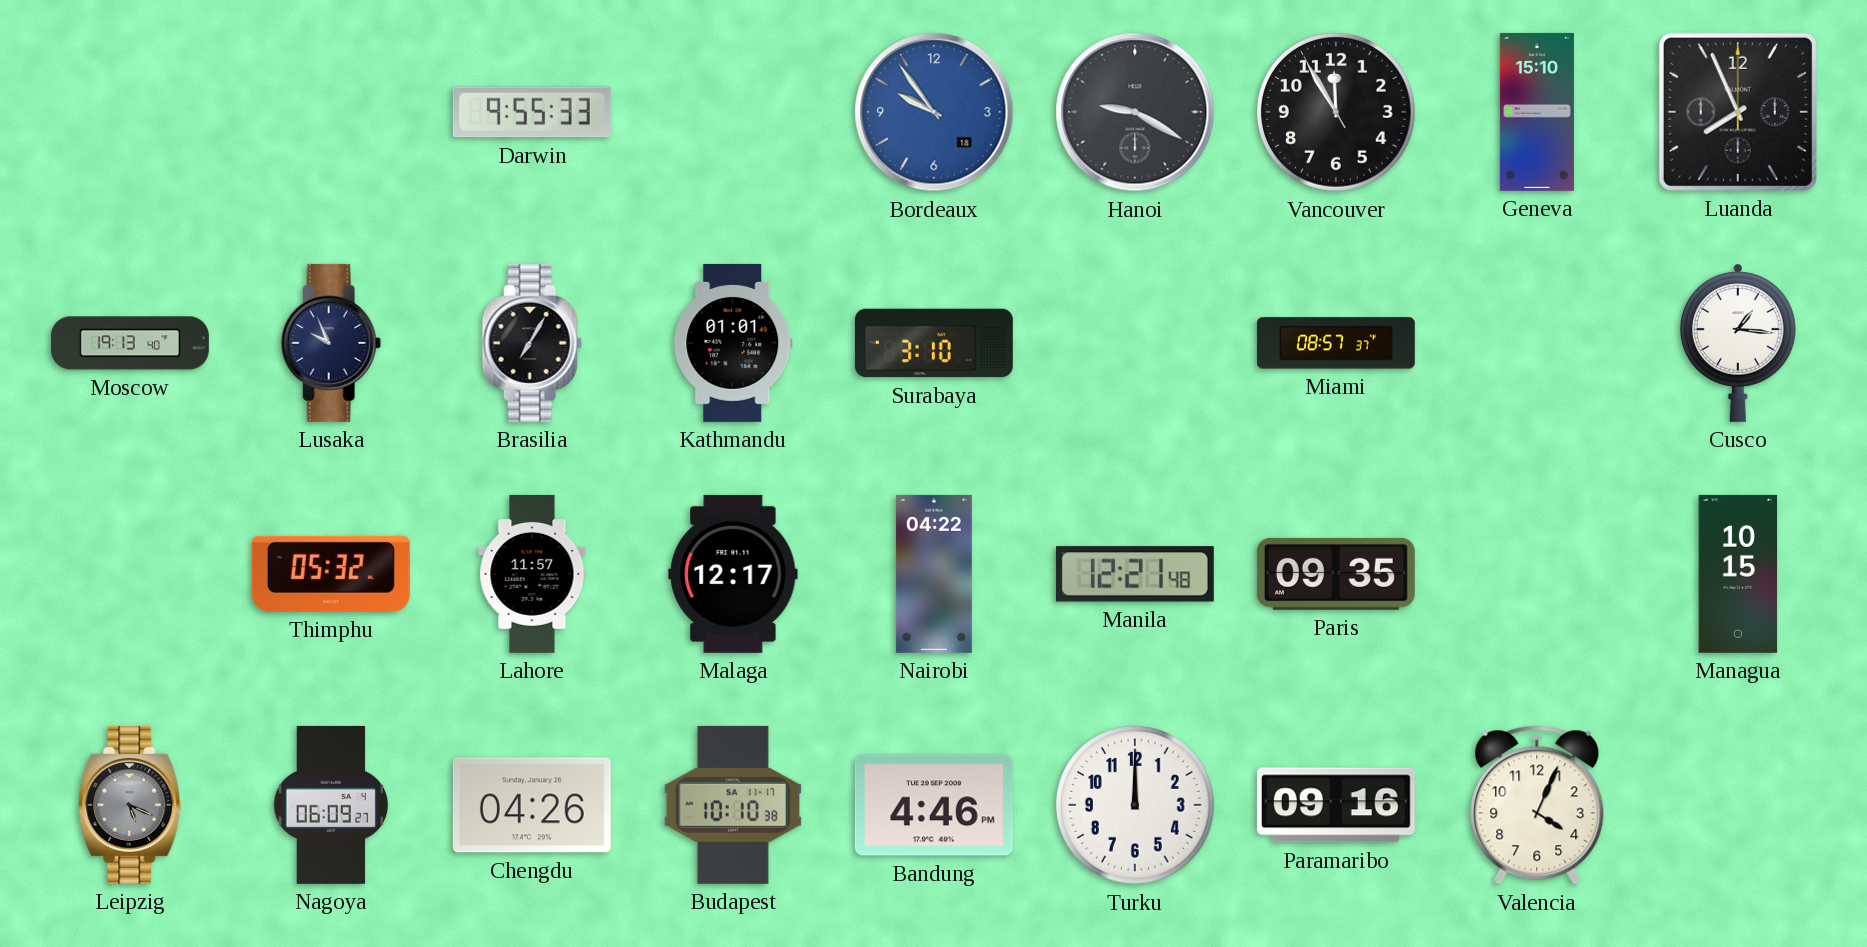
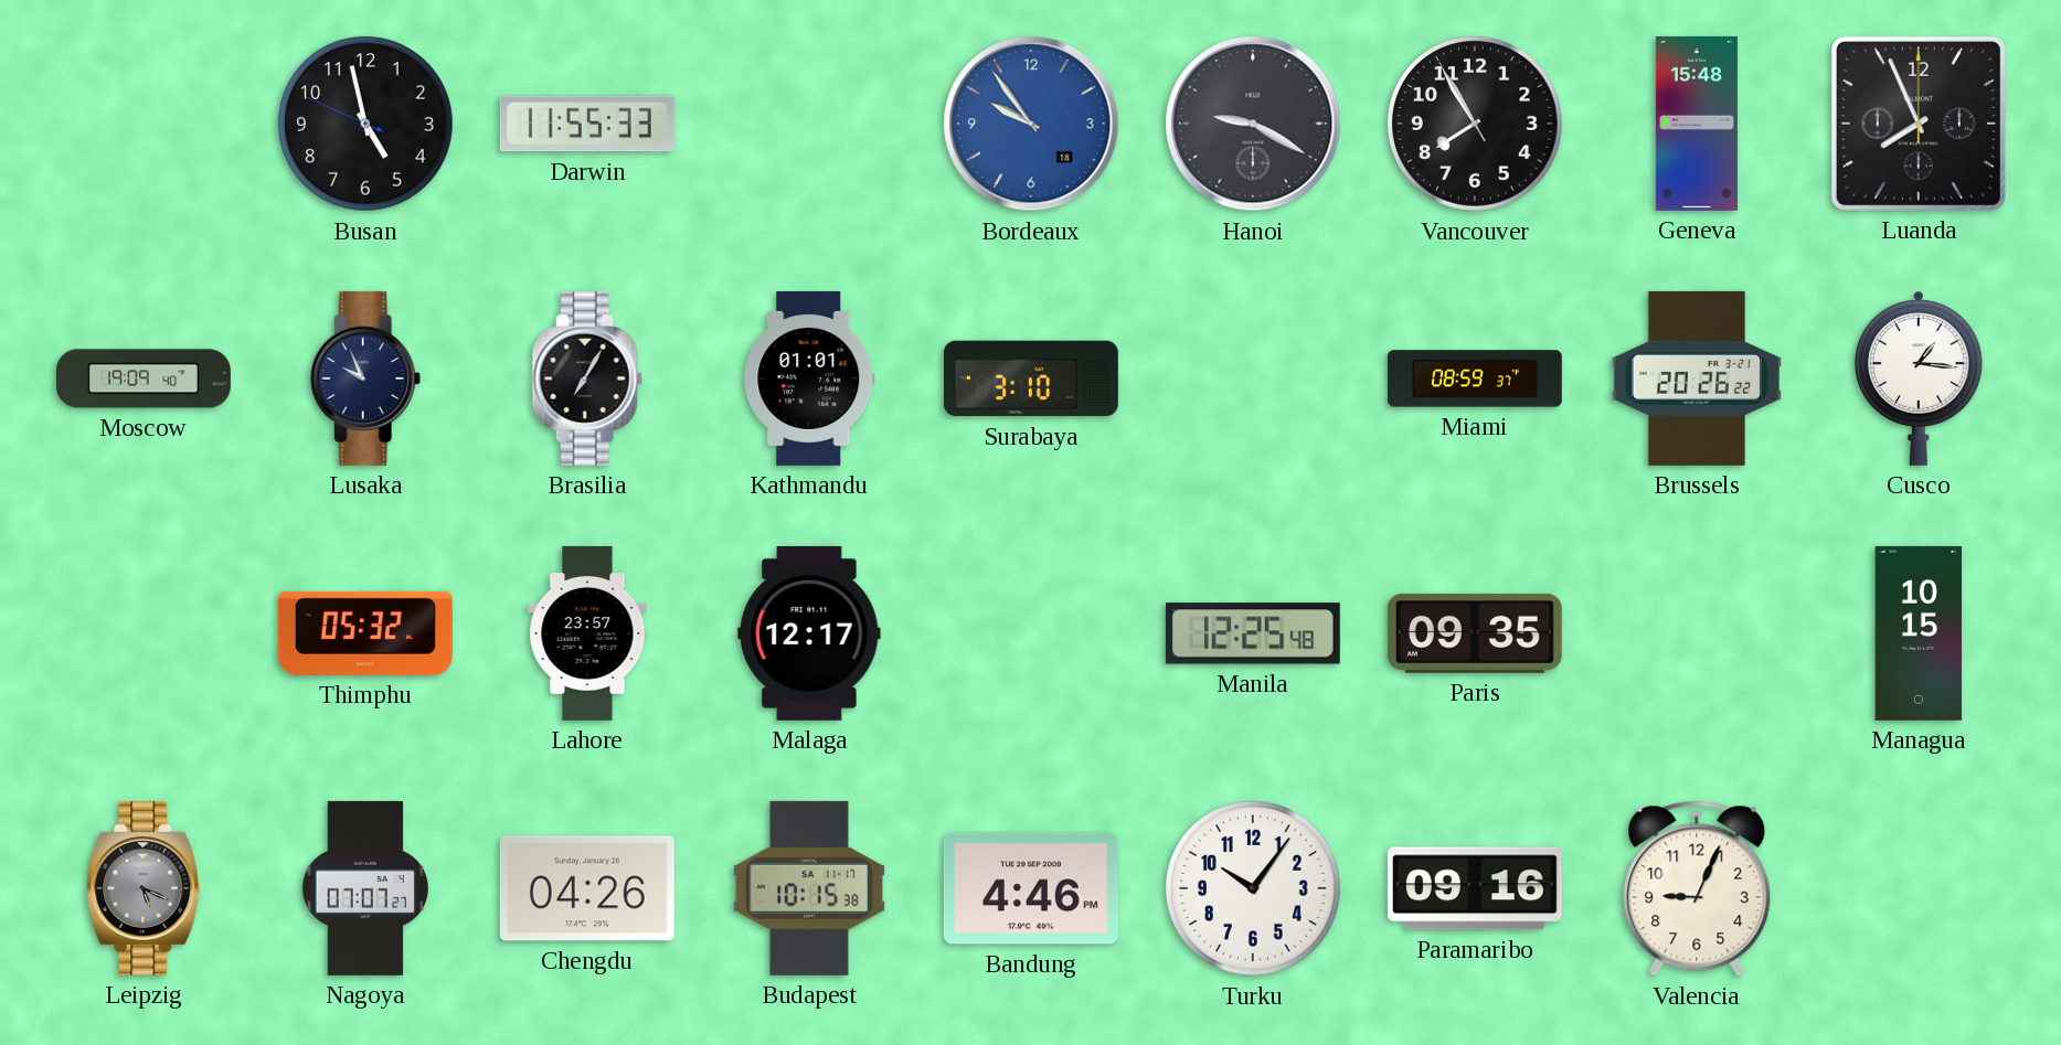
Busan: none -> 4:57
Darwin: 9:55 -> 11:55
Vancouver: 11:54 -> 7:54
Geneva: 15:10 -> 15:48
Moscow: 19:13 -> 19:09
Miami: 08:57 -> 08:59
Brussels: none -> 20:26
Lahore: 11:57 -> 23:57
Nairobi: 04:22 -> none
Manila: 12:21 -> 12:25
Nagoya: 06:09 -> 07:07
Budapest: 10:10 -> 10:15
Turku: 12:00 -> 10:06
Valencia: 4:04 -> 9:04
